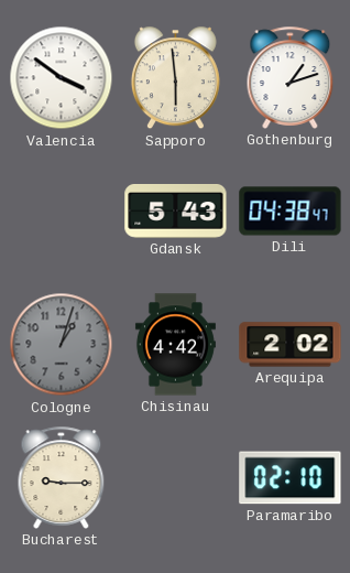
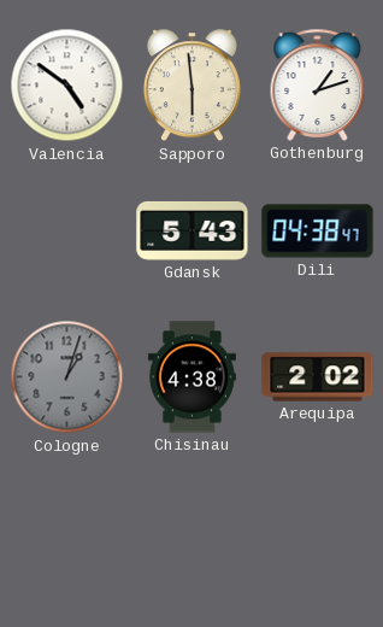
Valencia: 3:51 -> 4:51
Chisinau: 4:42 -> 4:38
Bucharest: 9:15 -> none
Paramaribo: 02:10 -> none
